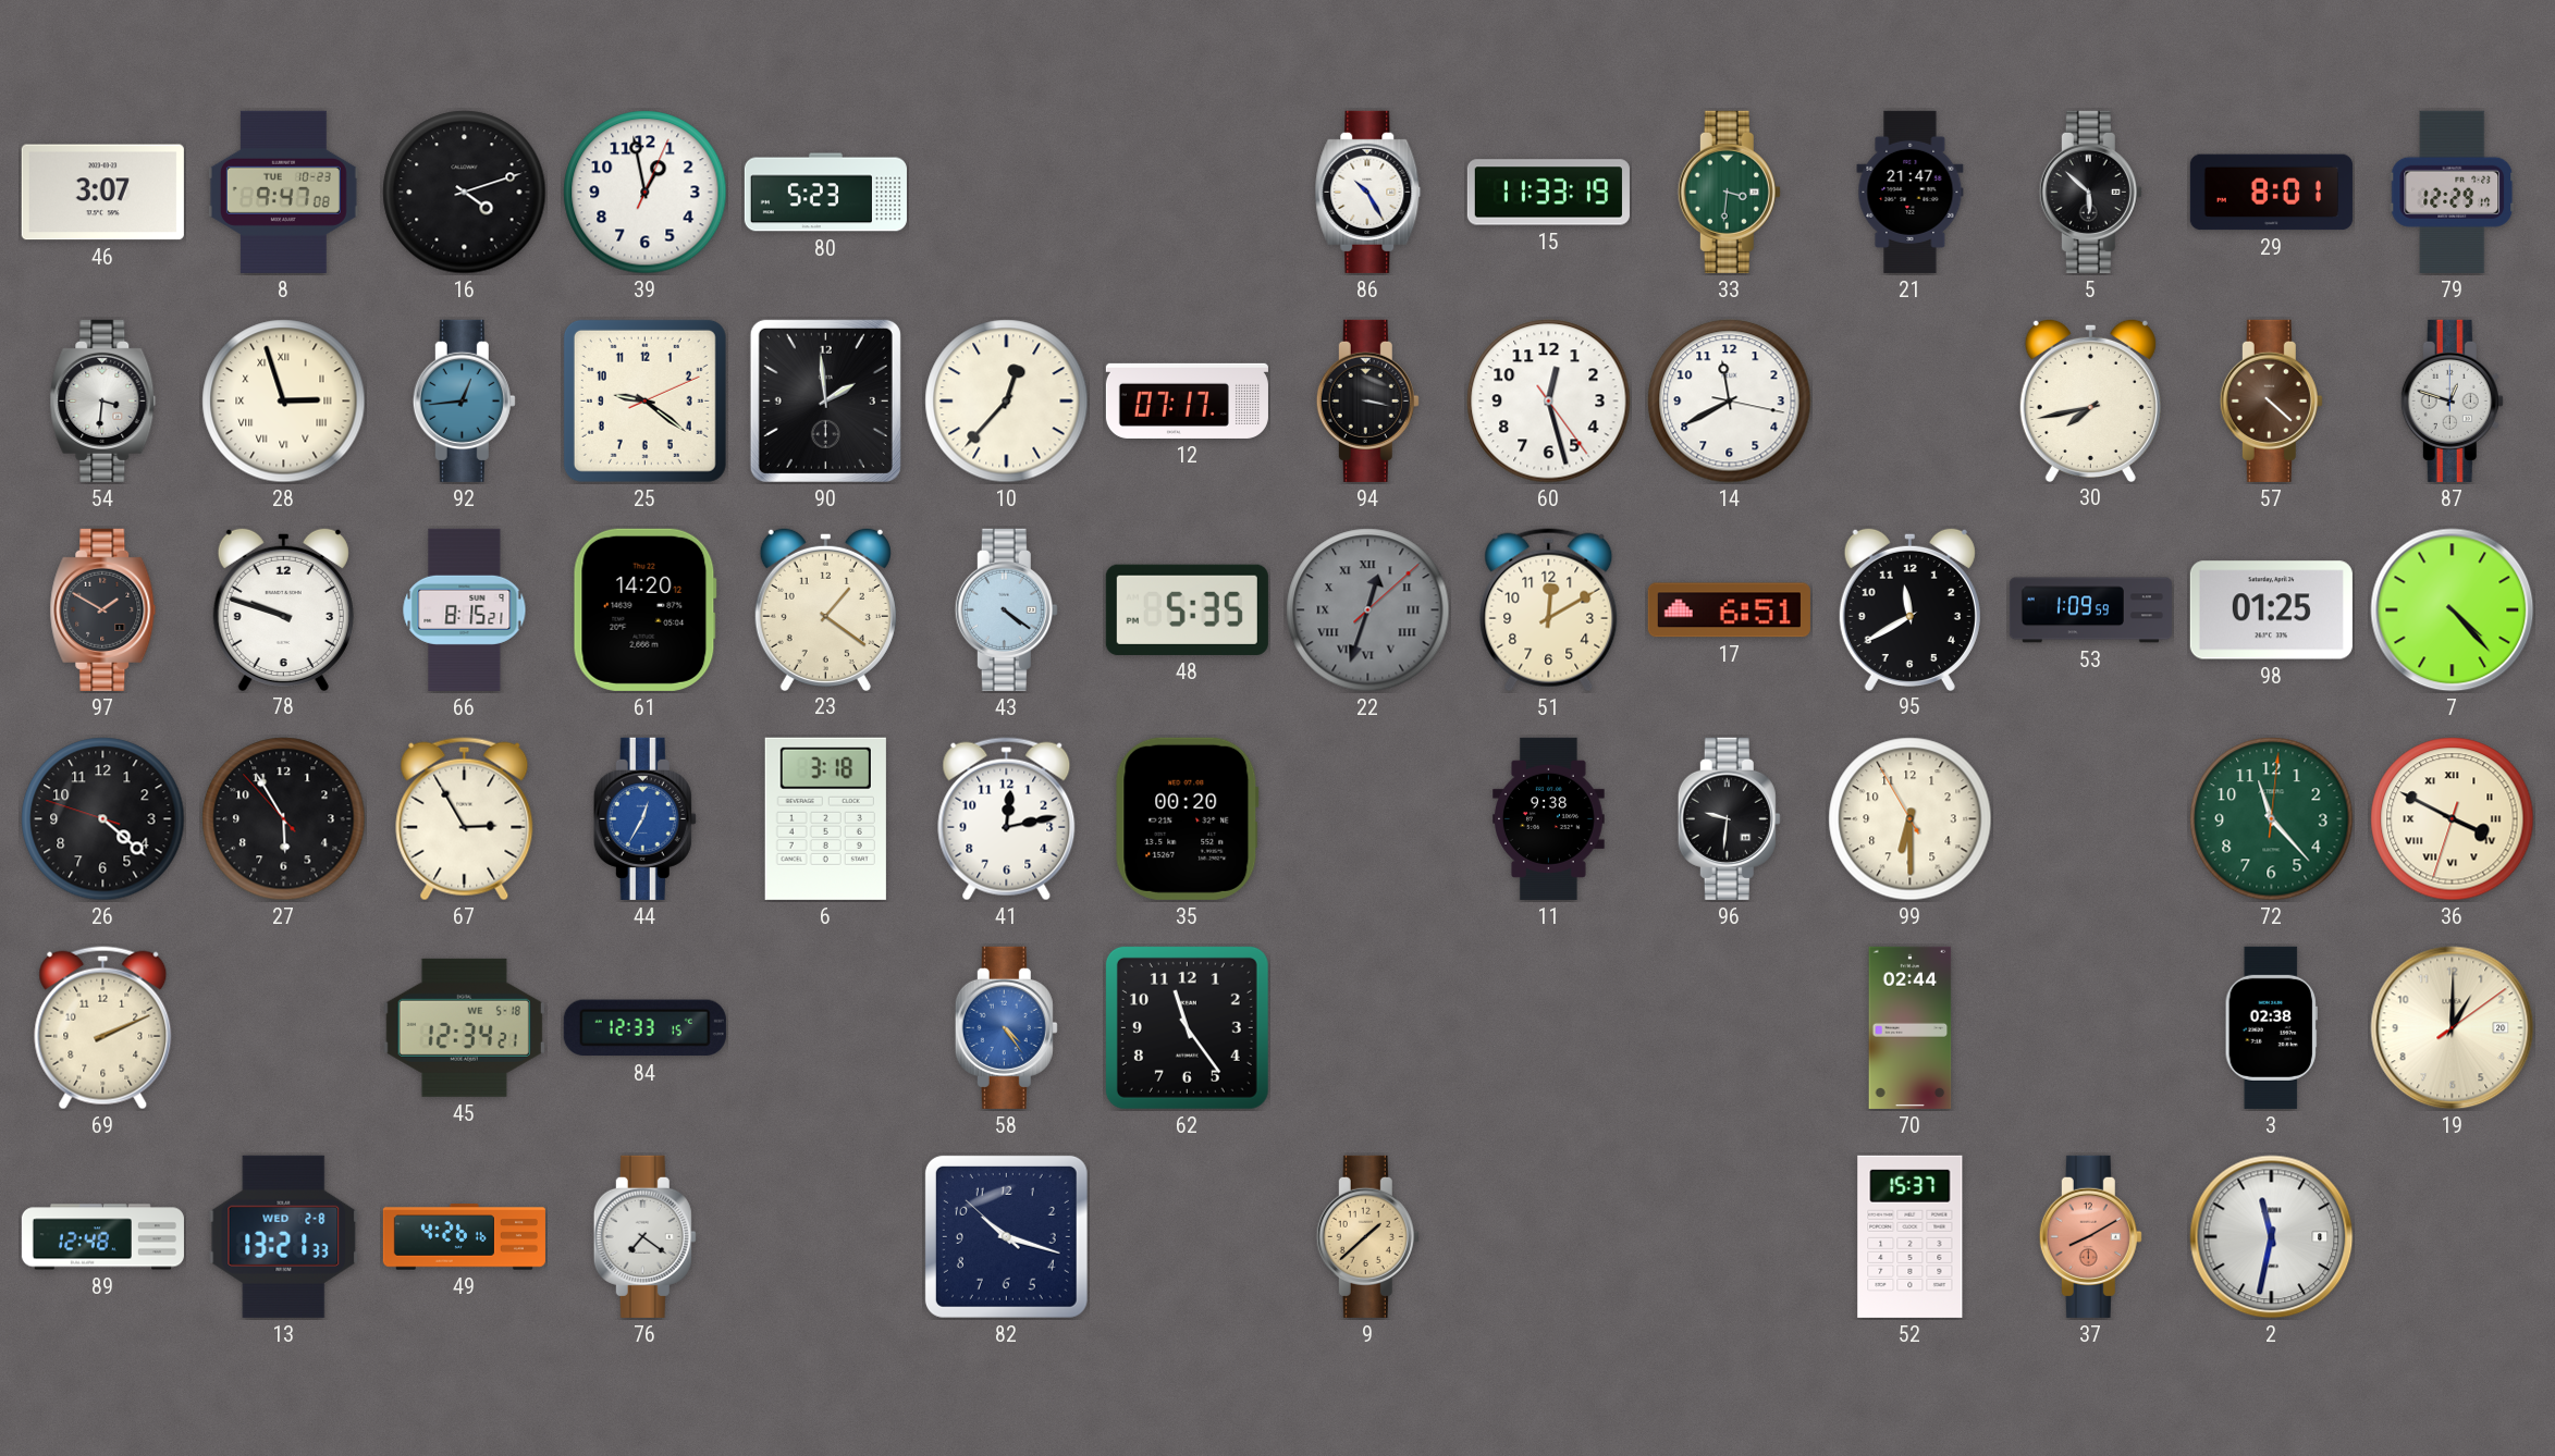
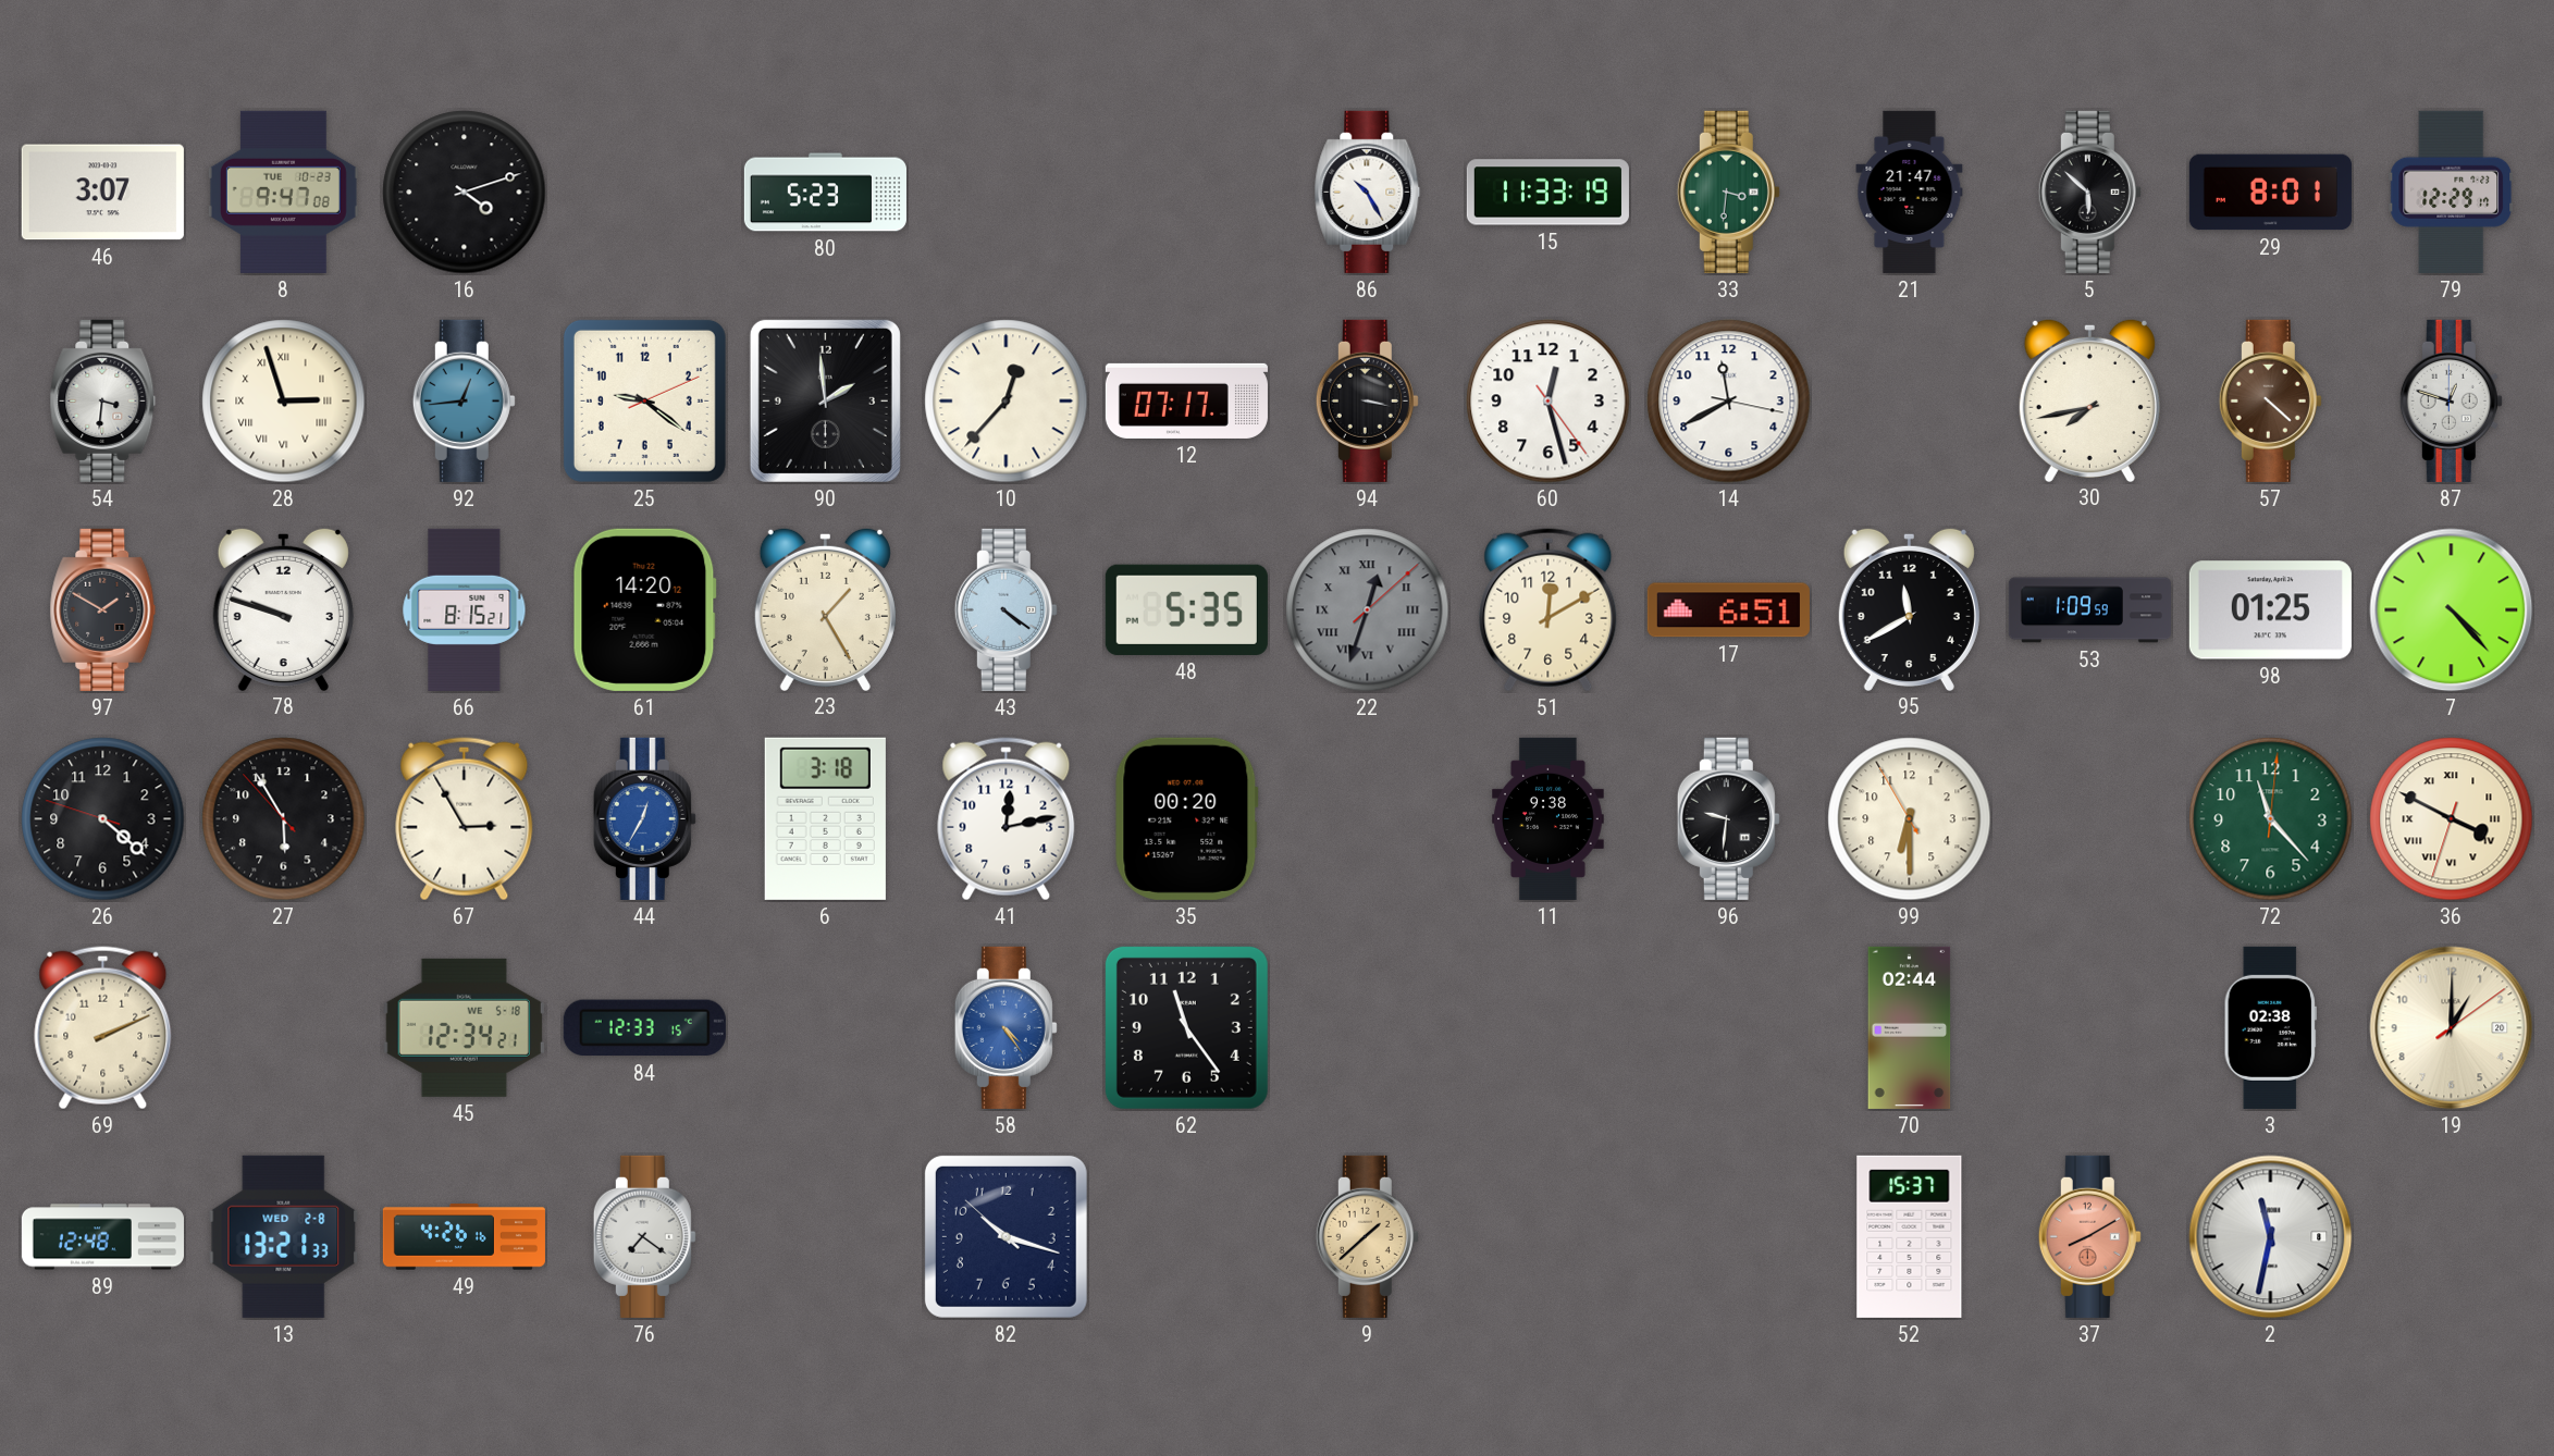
39: 12:58 -> none
23: 1:21 -> 1:25
